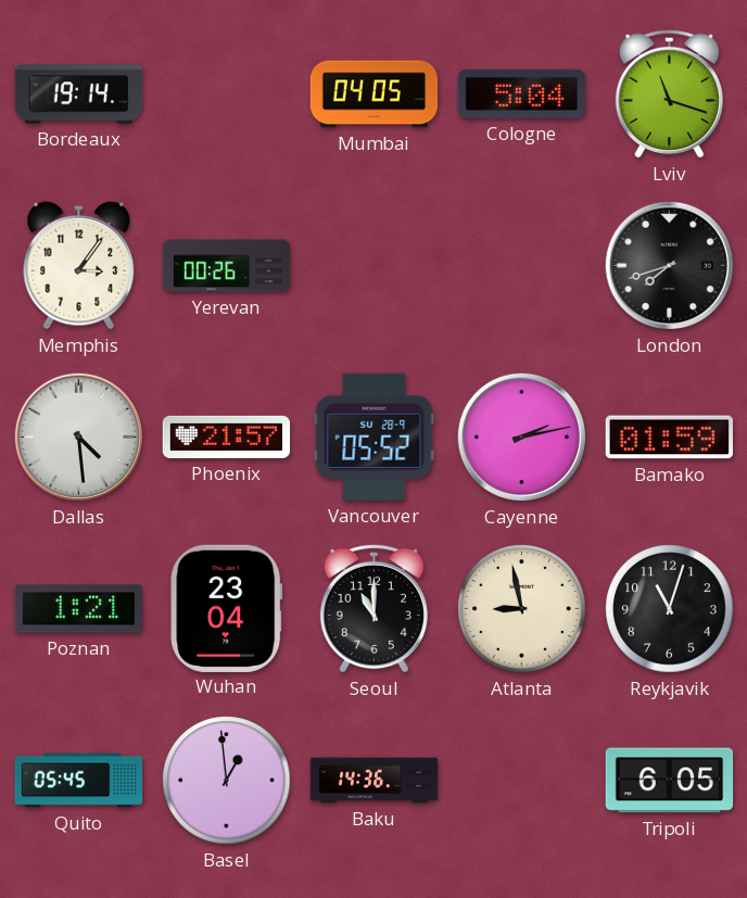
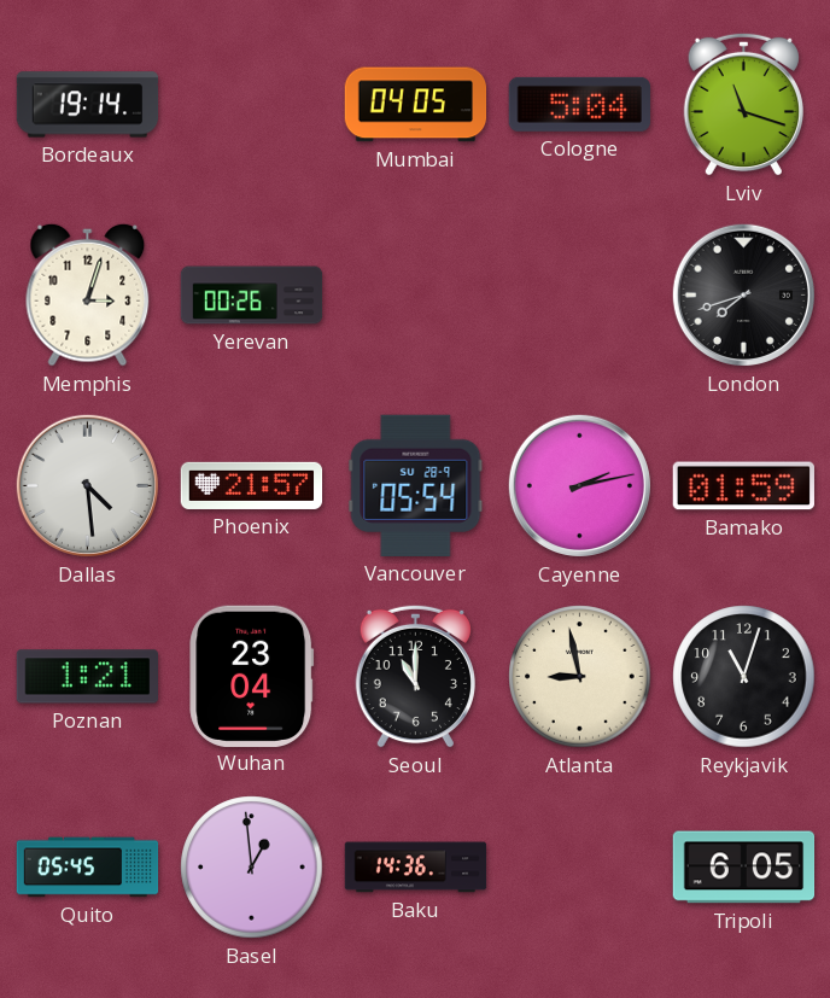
Memphis: 3:06 -> 3:03
Vancouver: 05:52 -> 05:54
